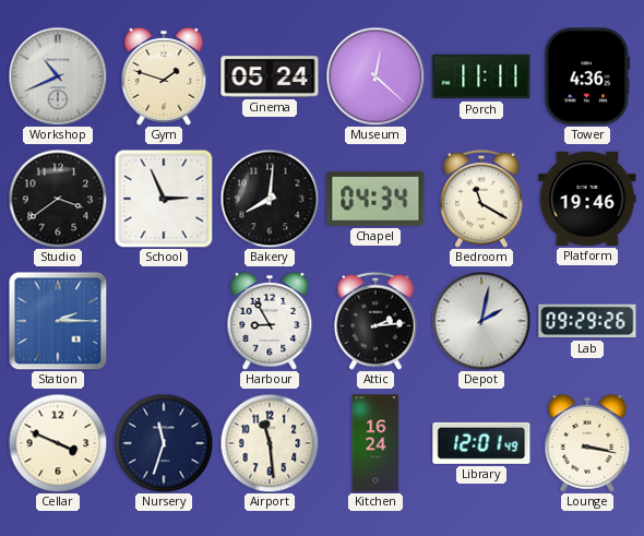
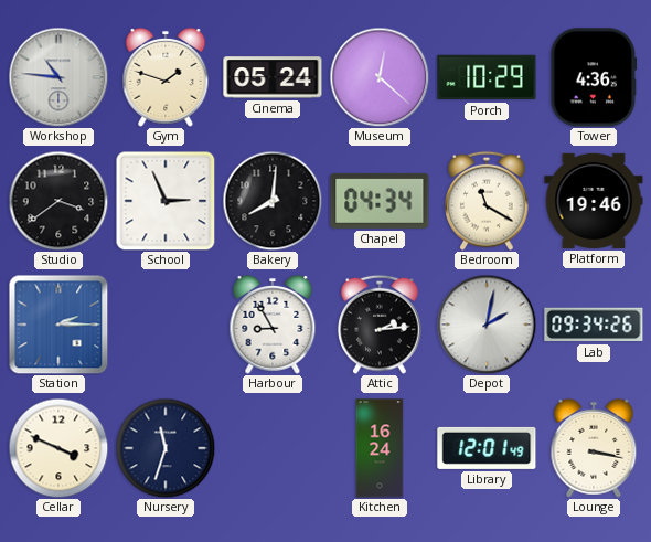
Workshop: 10:41 -> 10:46
Porch: 11:11 -> 10:29
Lab: 09:29 -> 09:34
Airport: 11:29 -> none
